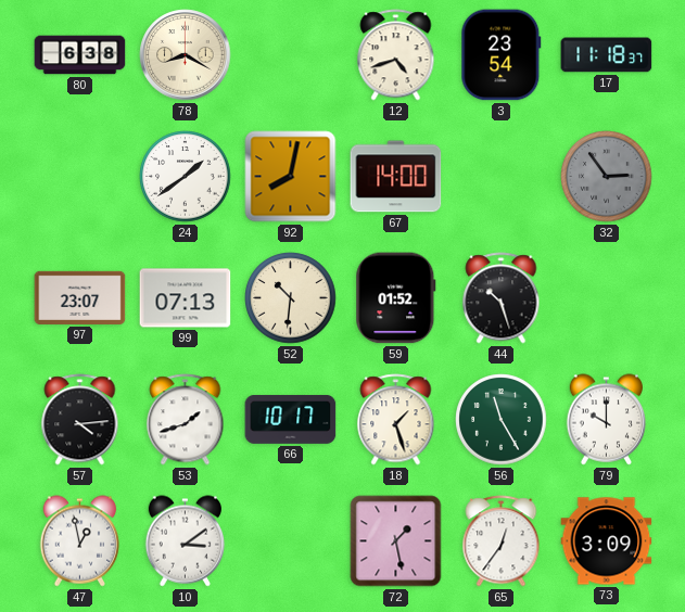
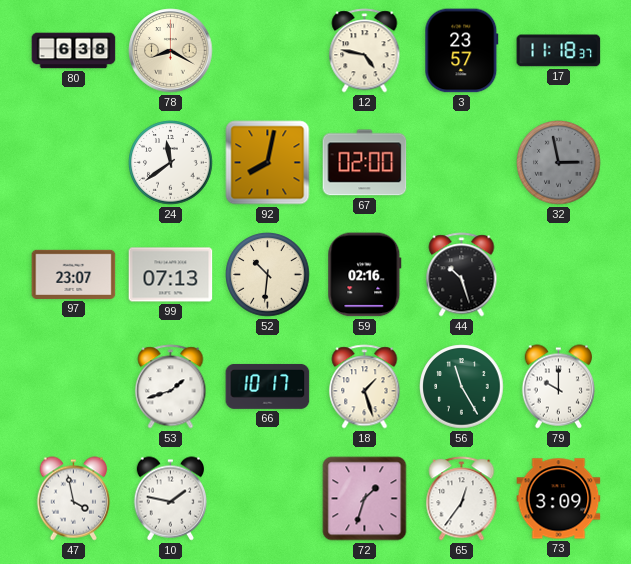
12: 4:42 -> 4:47
3: 23:54 -> 23:57
24: 1:39 -> 11:39
67: 14:00 -> 02:00
32: 2:54 -> 2:58
59: 01:52 -> 02:16
57: 4:14 -> none
47: 12:58 -> 3:58
10: 3:09 -> 1:47
72: 1:28 -> 1:33
